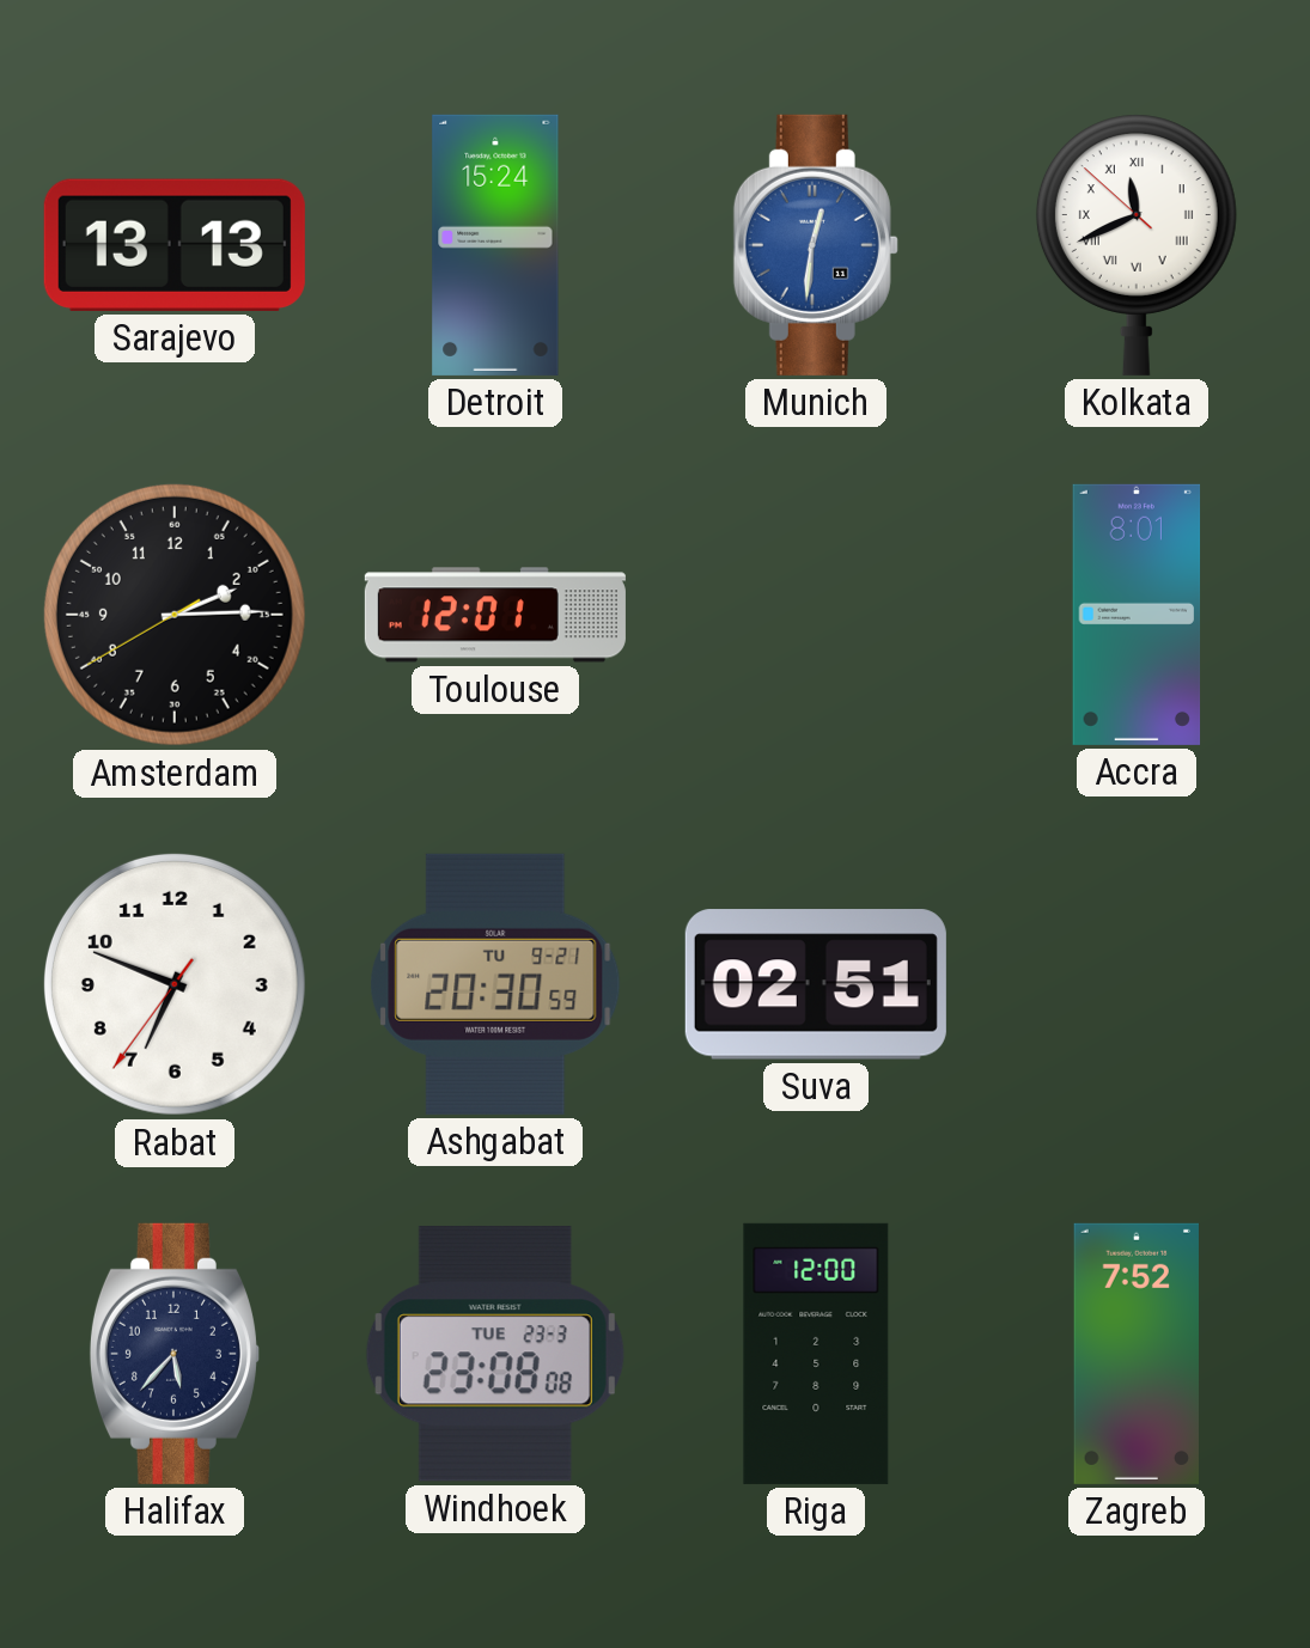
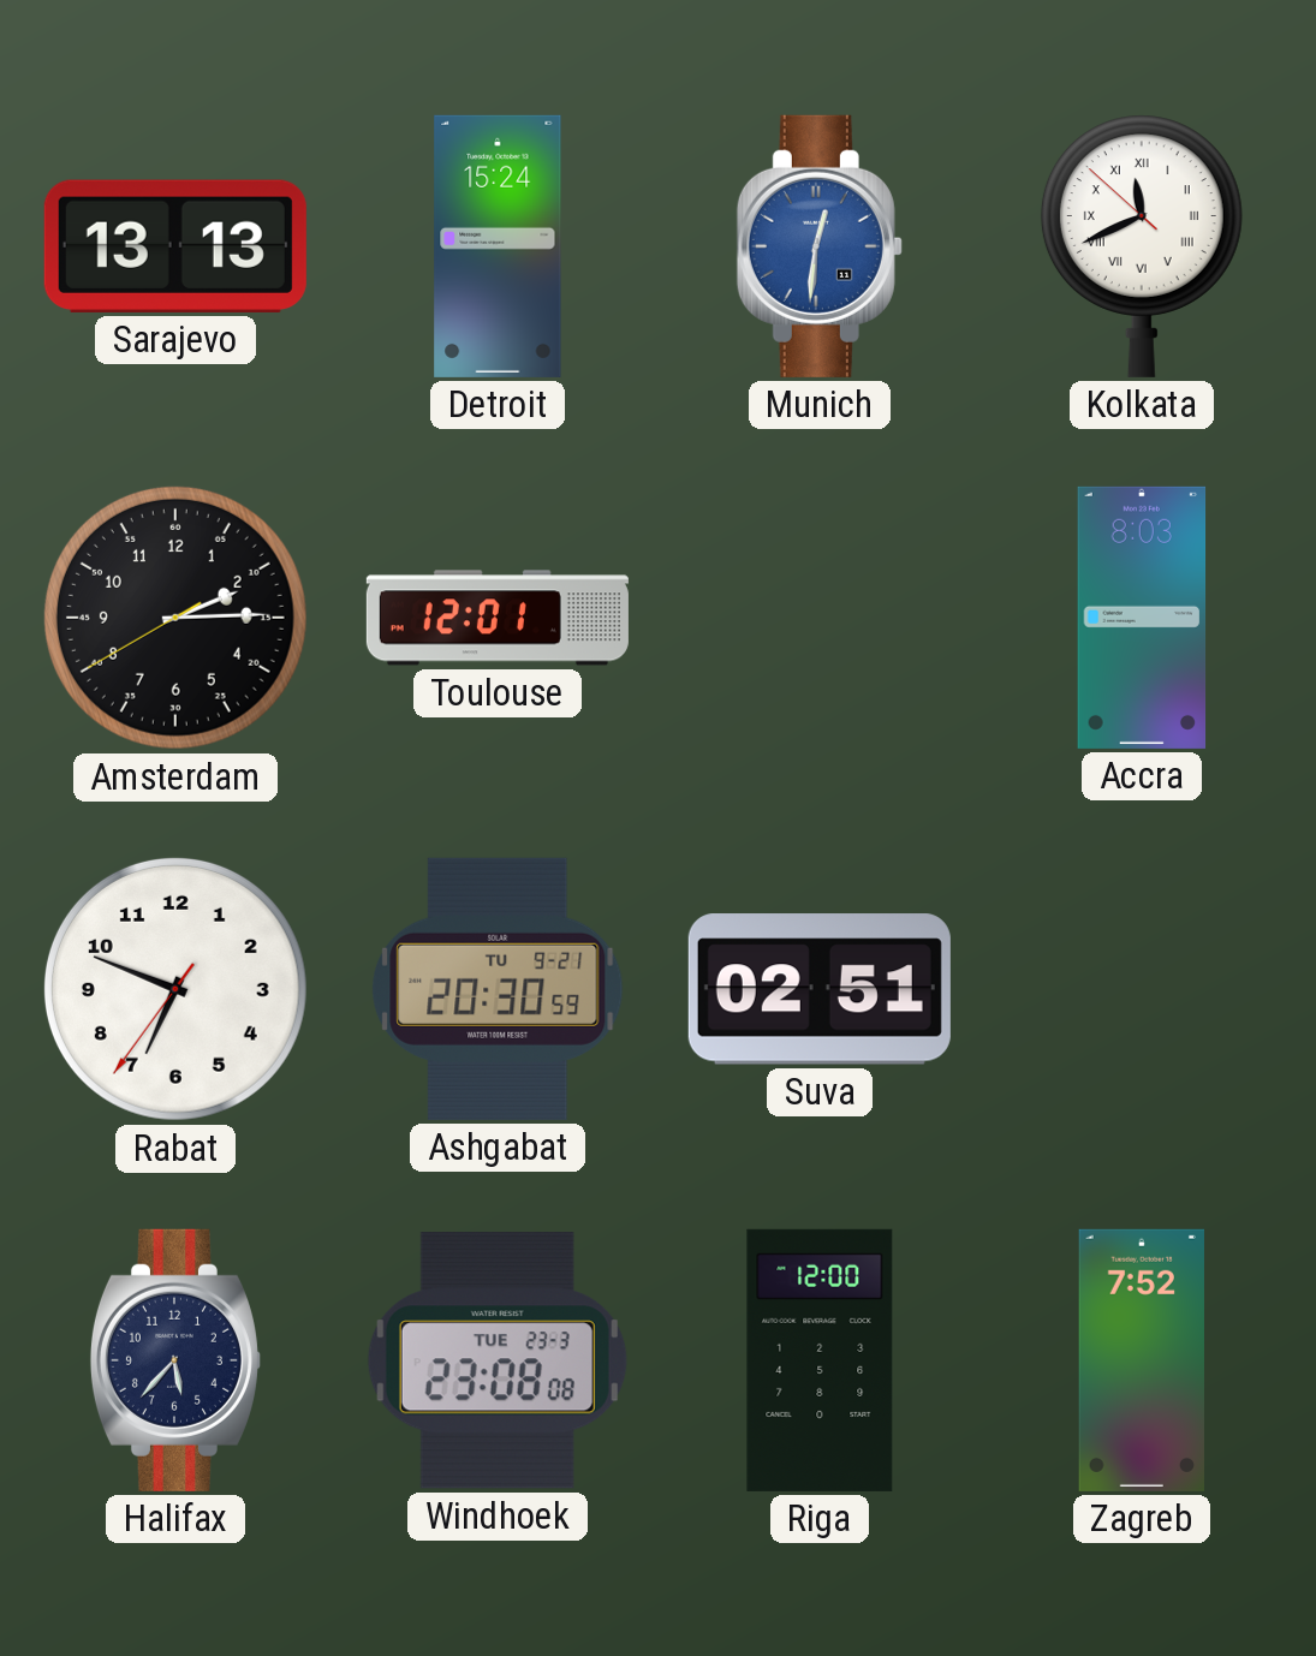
Accra: 8:01 -> 8:03
